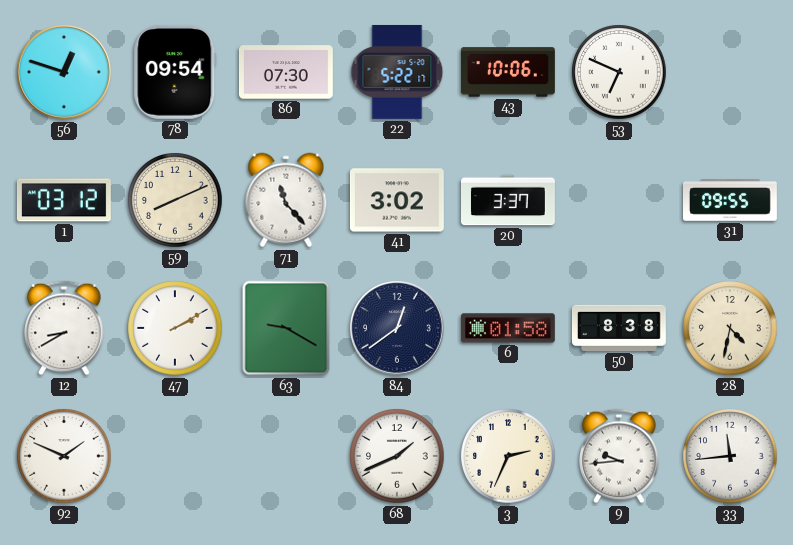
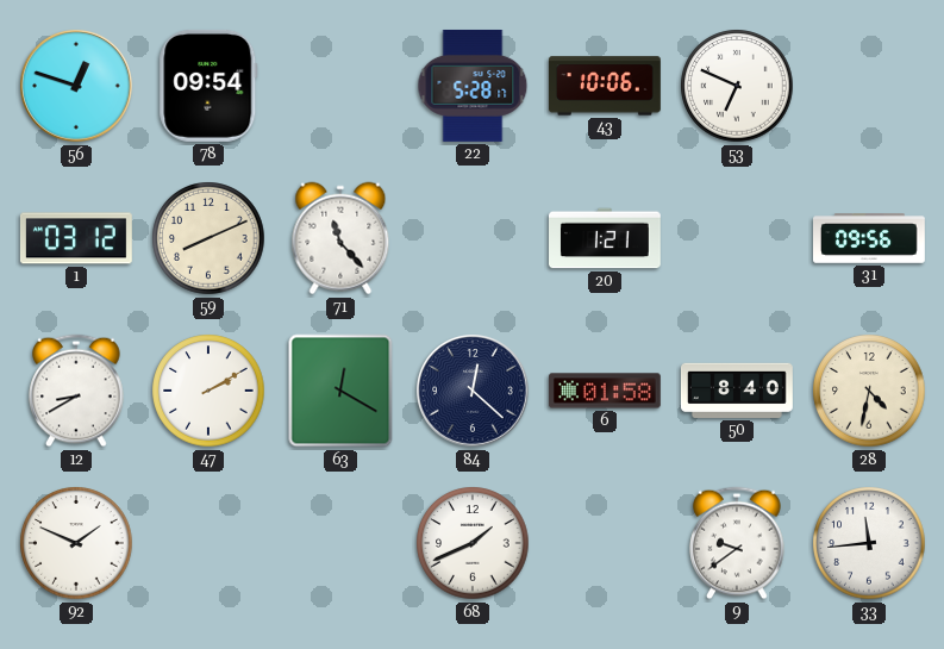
86: 07:30 -> none
22: 5:22 -> 5:28
41: 3:02 -> none
20: 3:37 -> 1:21
31: 09:55 -> 09:56
63: 9:20 -> 12:20
84: 12:39 -> 12:22
50: 8:38 -> 8:40
3: 2:34 -> none
9: 9:44 -> 9:39
